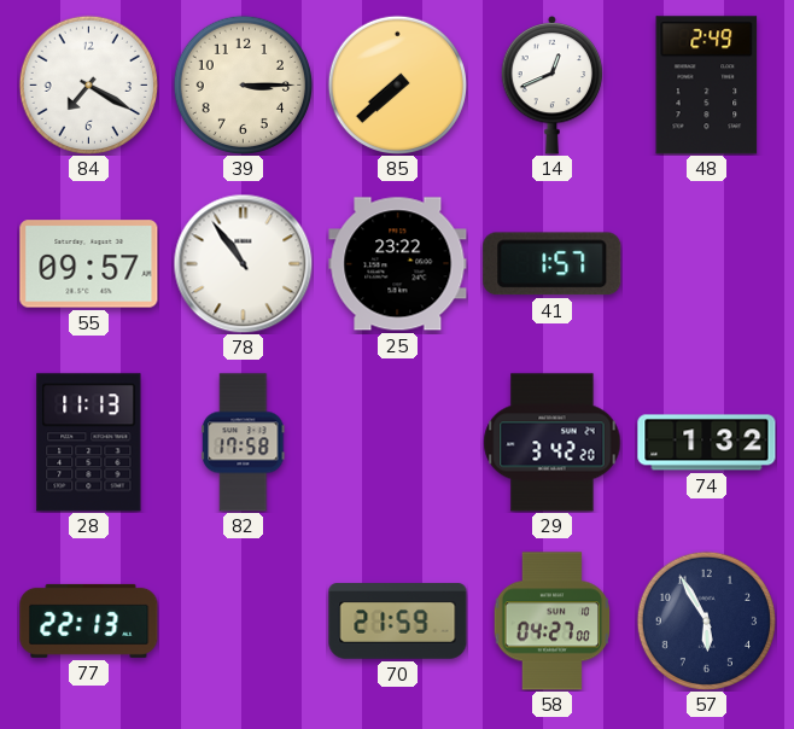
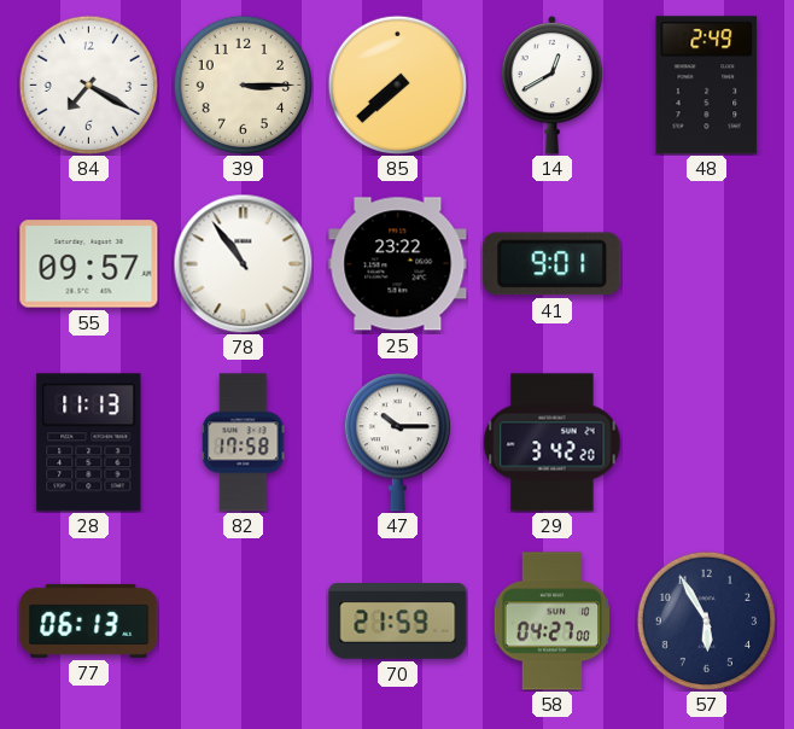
14: 12:41 -> 12:40
41: 1:57 -> 9:01
47: none -> 10:15
74: 1:32 -> none
77: 22:13 -> 06:13
